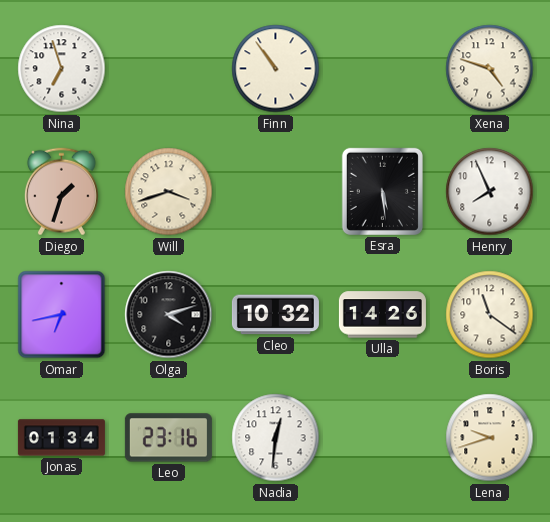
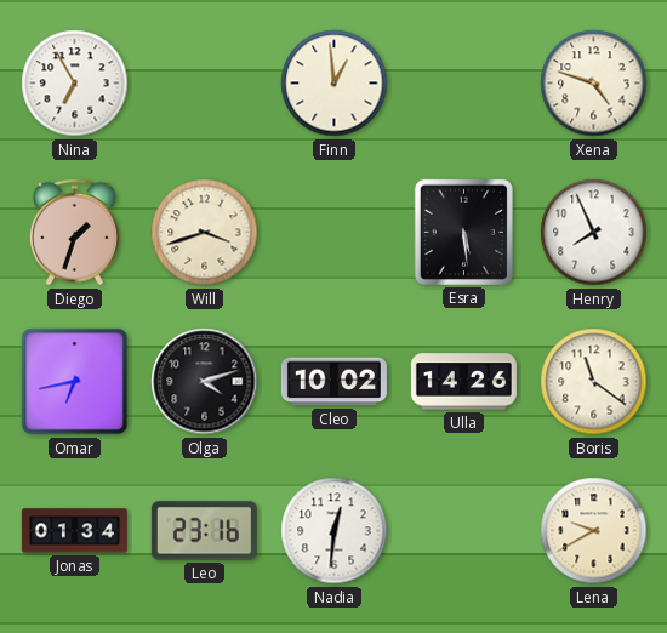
Nina: 6:57 -> 6:55
Finn: 10:54 -> 12:59
Cleo: 10:32 -> 10:02
Lena: 9:42 -> 9:40
